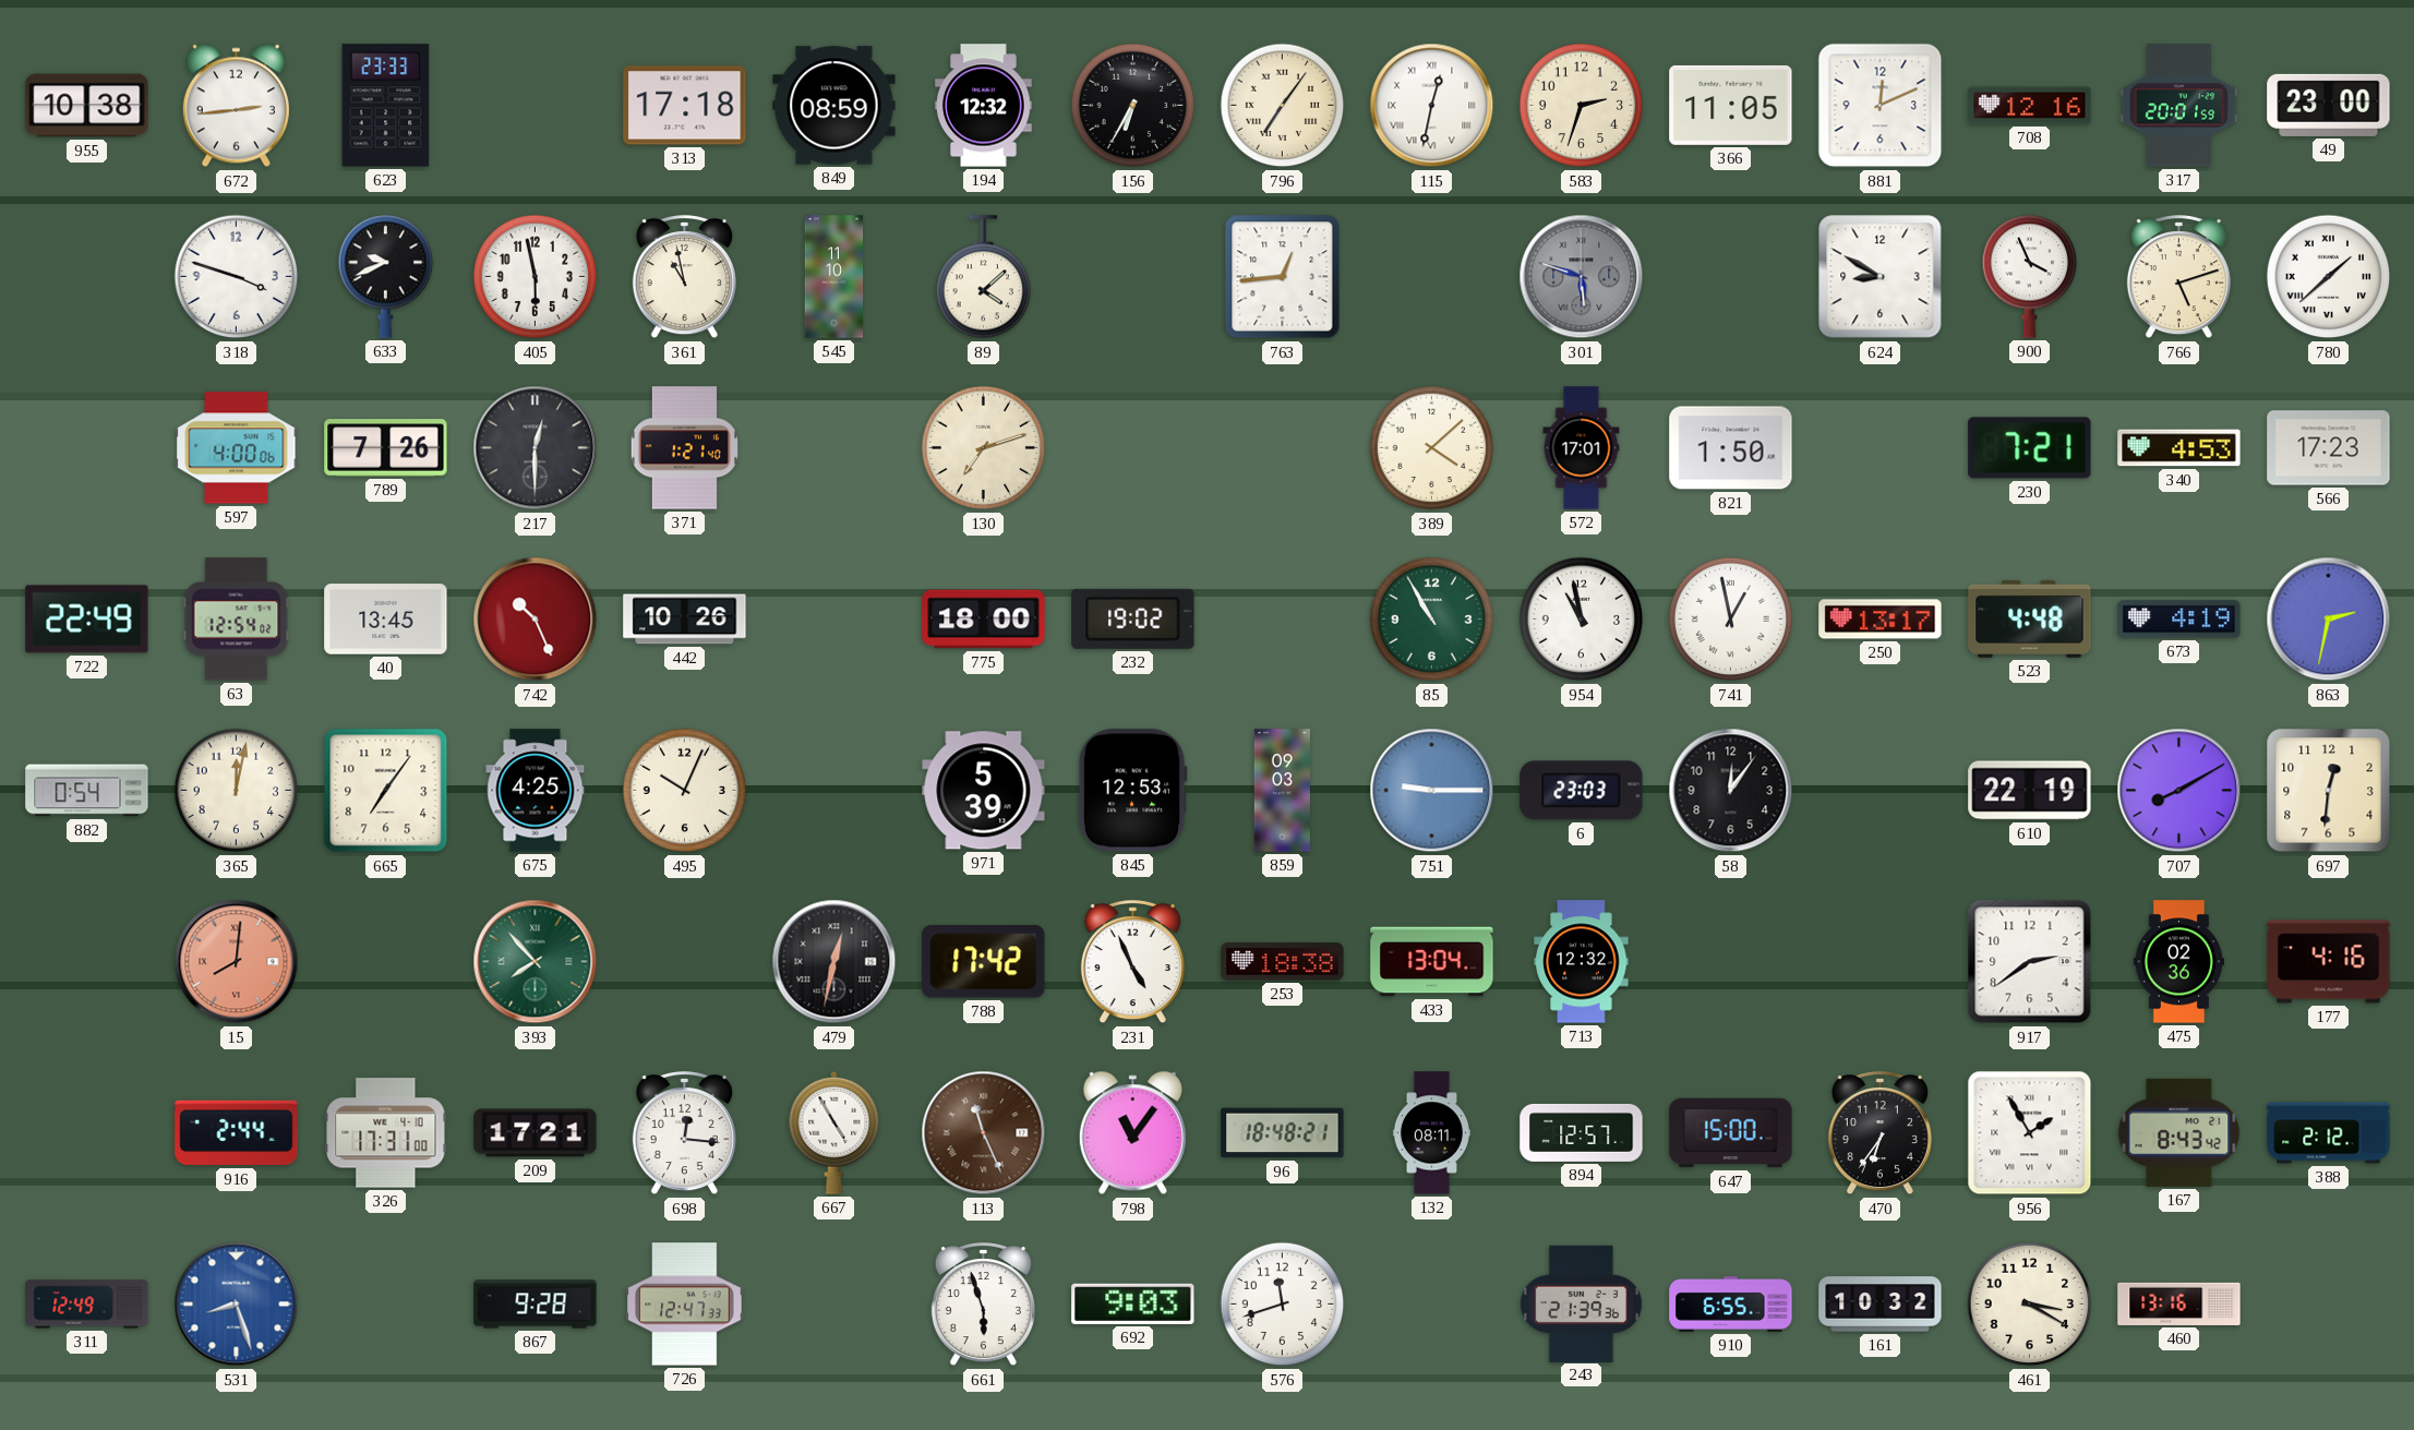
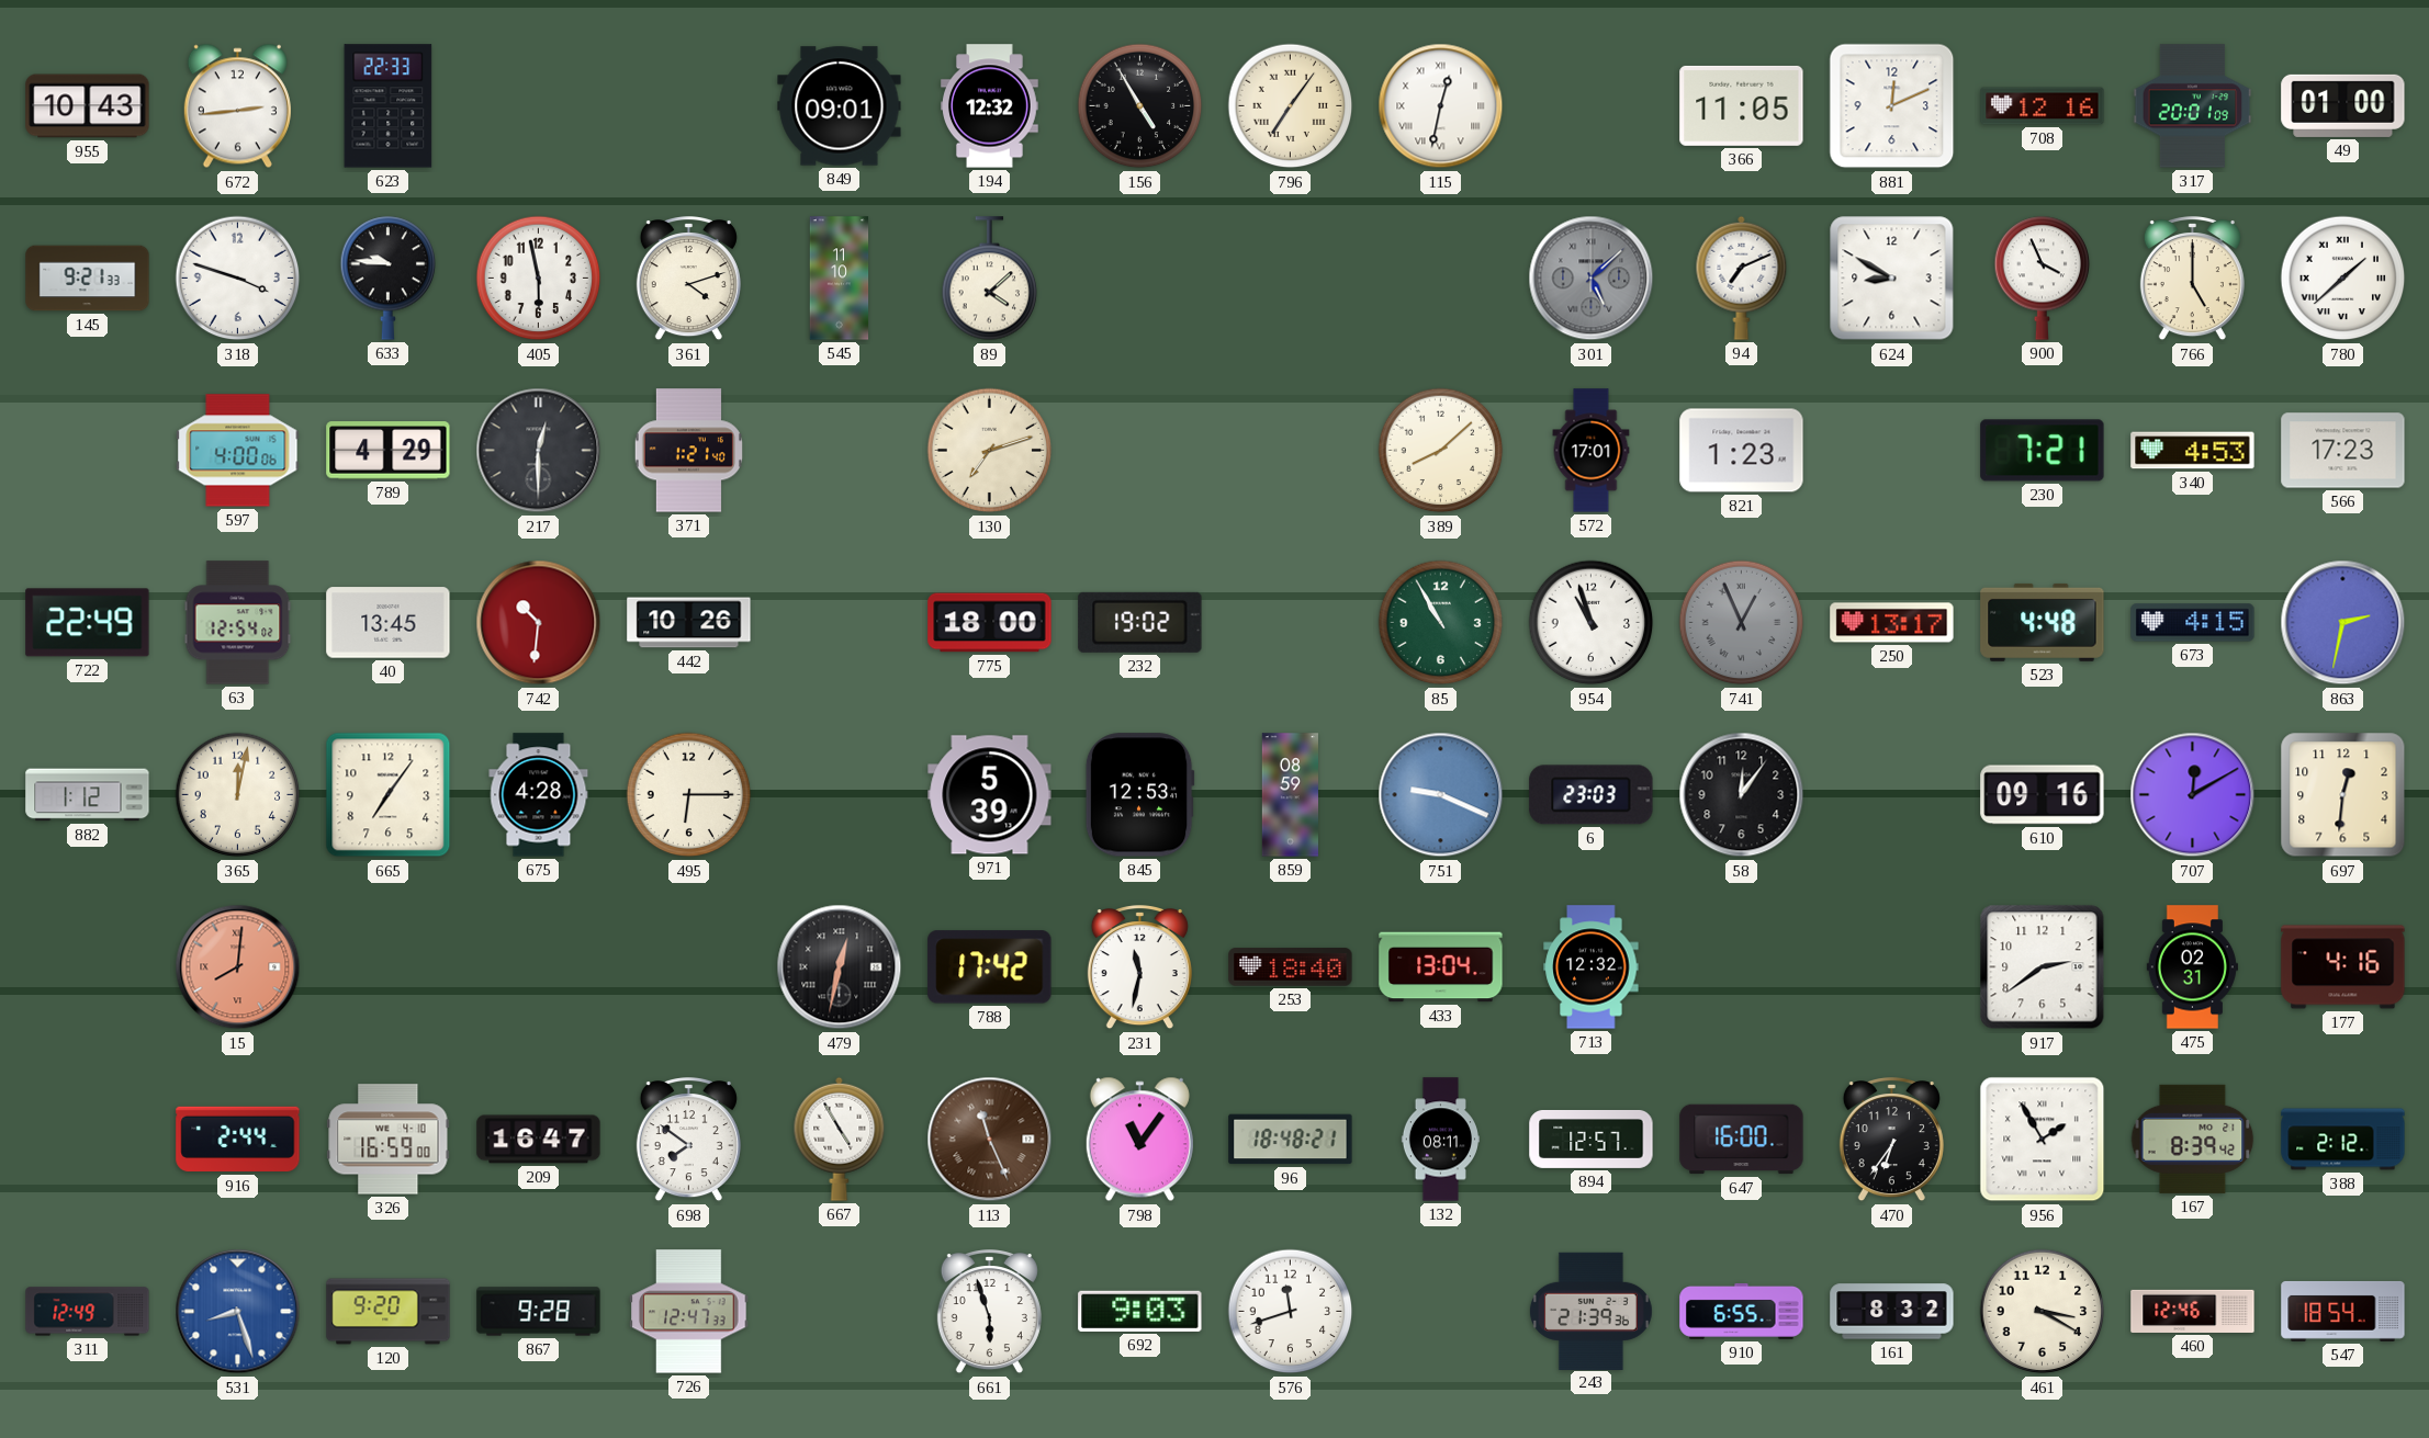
955: 10:38 -> 10:43
623: 23:33 -> 22:33
313: 17:18 -> none
849: 08:59 -> 09:01
156: 6:35 -> 4:55
583: 2:33 -> none
317: 20:01:59 -> 20:01:09
49: 23:00 -> 01:00
145: none -> 9:21
633: 9:41 -> 9:46
361: 10:58 -> 4:12
763: 12:44 -> none
301: 5:48 -> 5:08
94: none -> 7:11
766: 5:12 -> 5:00
789: 7:26 -> 4:29
389: 4:08 -> 8:08
821: 1:50 -> 1:23
742: 10:26 -> 10:31
954: 10:58 -> 10:57
741: 12:58 -> 12:56
741 dial: white -> grey
673: 4:19 -> 4:15
882: 0:54 -> 1:12
675: 4:25 -> 4:28
495: 10:04 -> 6:15
859: 09:03 -> 08:59
751: 9:15 -> 9:19
610: 22:19 -> 09:16
707: 8:10 -> 12:10
393: 7:53 -> none
231: 4:56 -> 11:32
253: 18:38 -> 18:40
475: 02:36 -> 02:31
326: 17:31 -> 16:59
209: 17:21 -> 16:47
698: 12:16 -> 7:51
647: 15:00 -> 16:00
167: 8:43 -> 8:39
120: none -> 9:20
161: 10:32 -> 8:32
460: 13:16 -> 12:46
547: none -> 18:54
